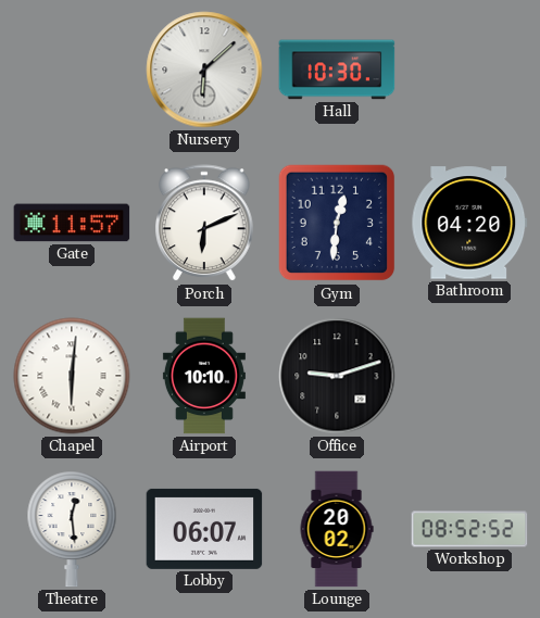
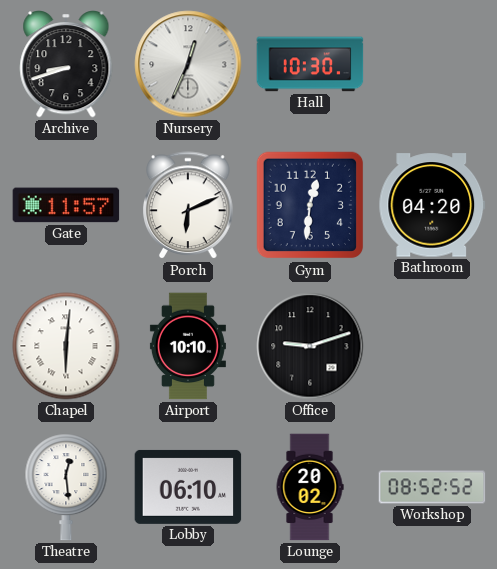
Archive: none -> 8:42
Nursery: 6:08 -> 12:34
Lobby: 06:07 -> 06:10
